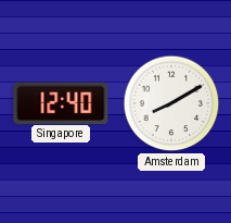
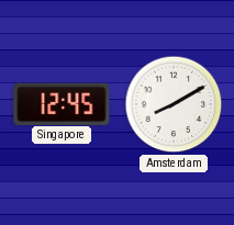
Singapore: 12:40 -> 12:45
